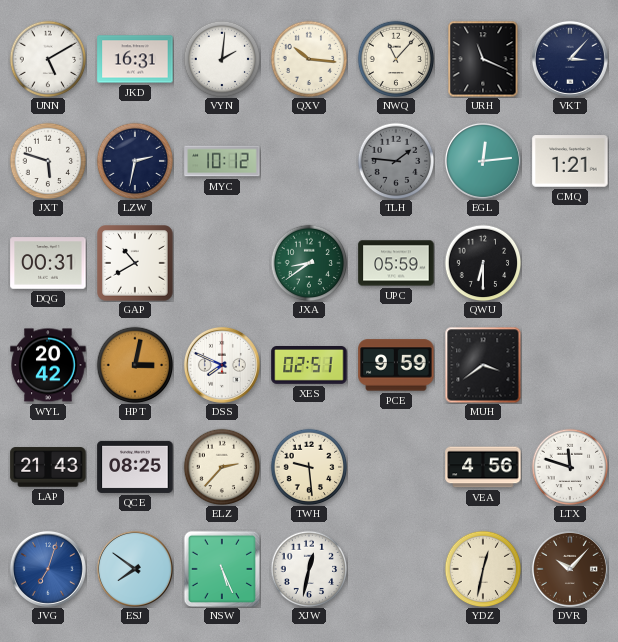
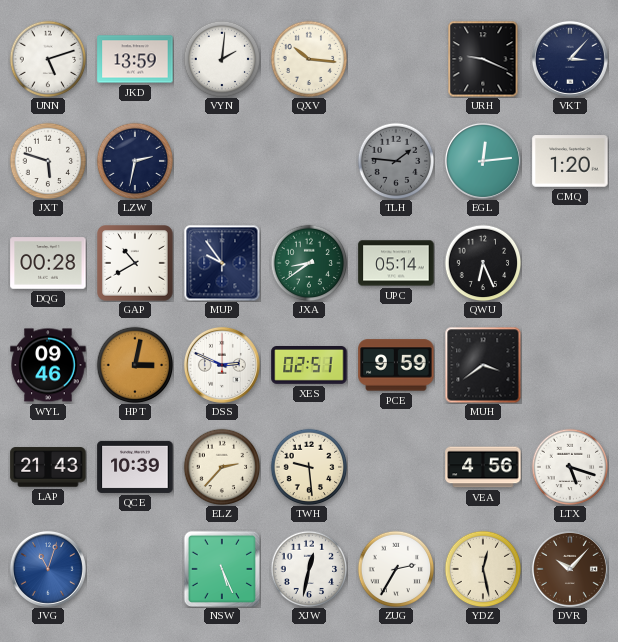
UNN: 5:10 -> 5:12
JKD: 16:31 -> 13:59
NWQ: 11:07 -> none
URH: 11:19 -> 9:19
MYC: 10:12 -> none
CMQ: 1:21 -> 1:20
DQG: 00:31 -> 00:28
MUP: none -> 9:54
UPC: 05:59 -> 05:14
QWU: 6:30 -> 6:26
WYL: 20:42 -> 09:46
DSS: 7:49 -> 2:49
QCE: 08:25 -> 10:39
LTX: 11:48 -> 5:18
JVG: 7:03 -> 11:03
ESJ: 7:51 -> none
ZUG: none -> 2:35
YDZ: 12:32 -> 12:28
